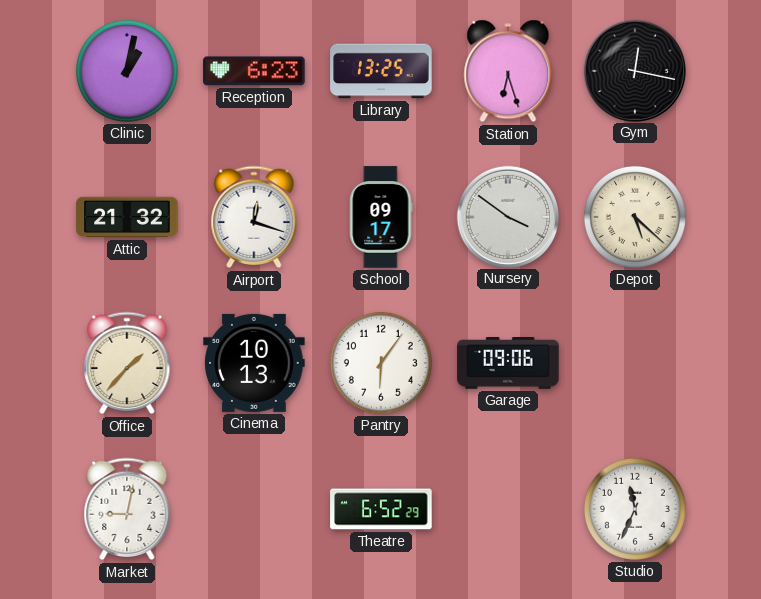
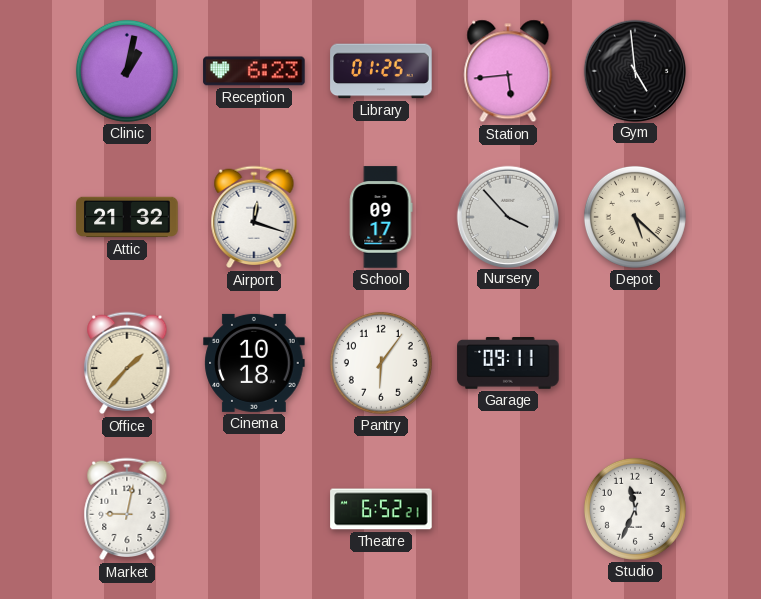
Library: 13:25 -> 01:25
Station: 6:27 -> 5:44
Gym: 12:17 -> 4:59
Nursery: 3:51 -> 3:53
Cinema: 10:13 -> 10:18
Garage: 09:06 -> 09:11
Theatre: 6:52:29 -> 6:52:21
